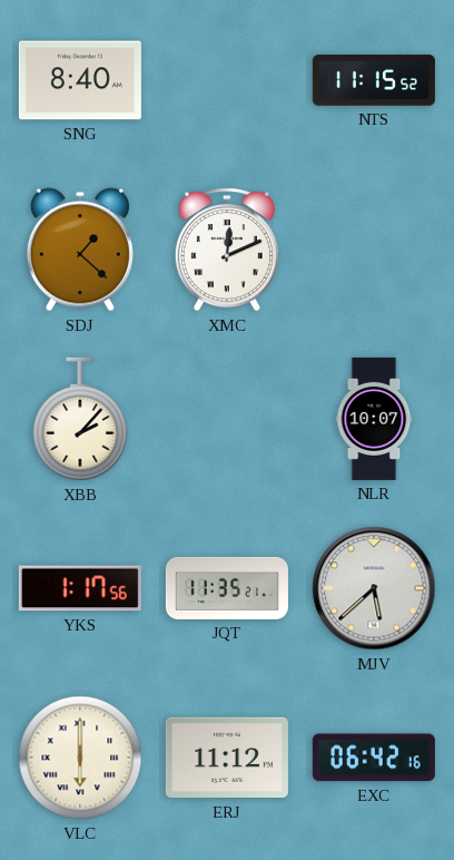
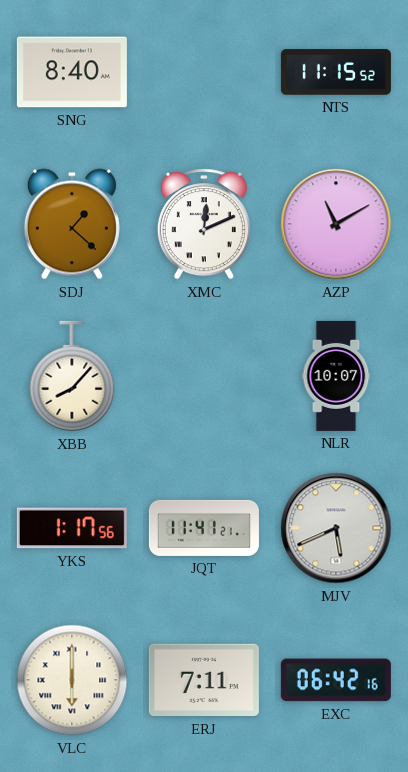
AZP: none -> 11:10
XBB: 2:07 -> 8:07
JQT: 11:35 -> 11:41
MJV: 5:38 -> 5:41
ERJ: 11:12 -> 7:11
